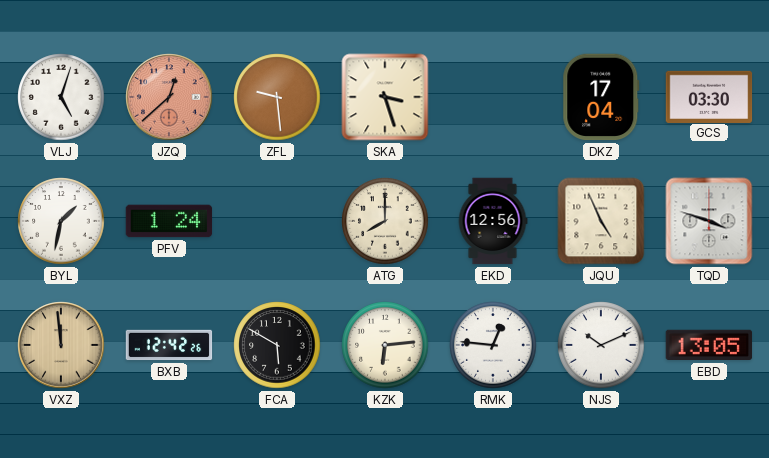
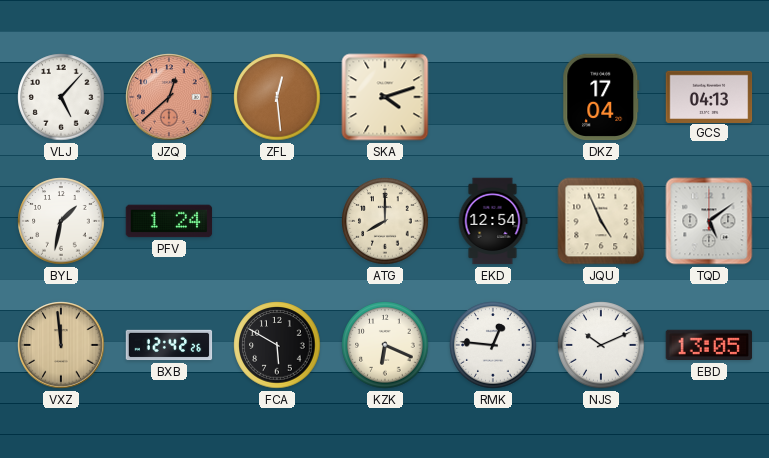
VLJ: 5:03 -> 5:07
ZFL: 9:29 -> 12:29
SKA: 3:27 -> 4:12
GCS: 03:30 -> 04:13
EKD: 12:56 -> 12:54
TQD: 3:48 -> 5:09
KZK: 6:14 -> 6:19
